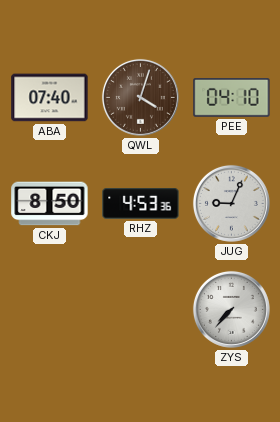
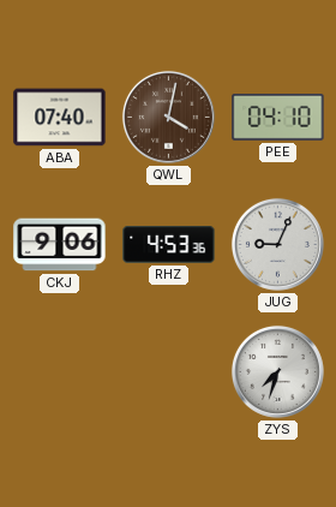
QWL: 4:03 -> 4:02
CKJ: 8:50 -> 9:06
ZYS: 7:37 -> 7:33
